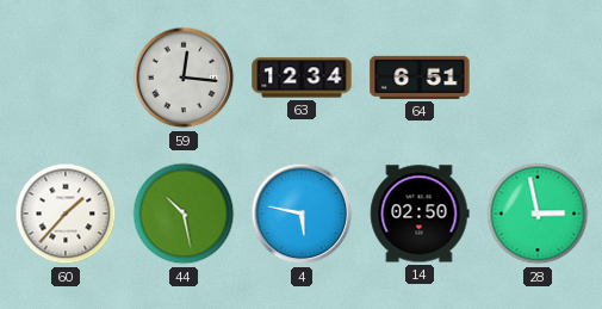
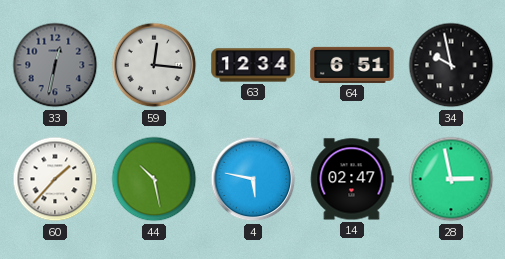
33: none -> 12:32
34: none -> 9:58
14: 02:50 -> 02:47
